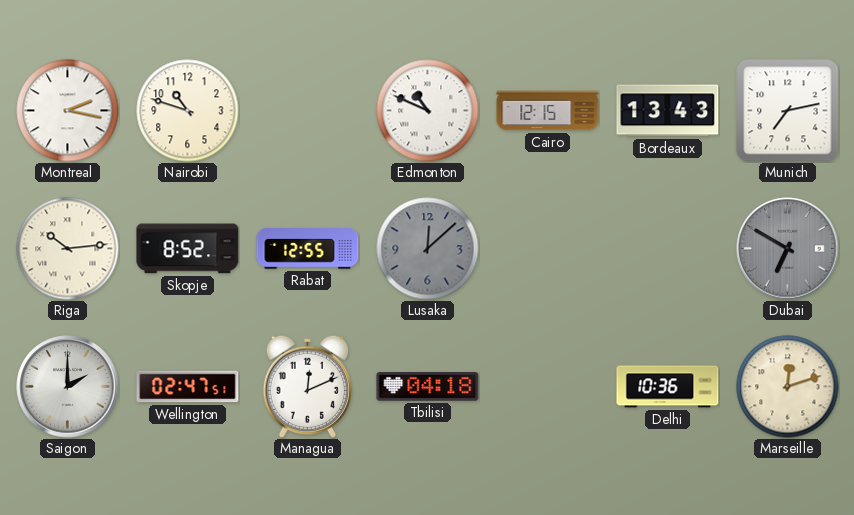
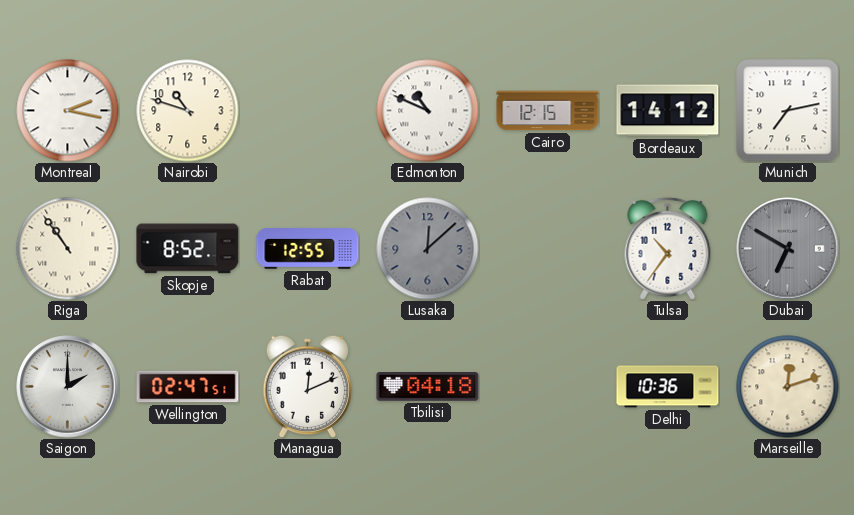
Bordeaux: 13:43 -> 14:12
Riga: 10:14 -> 10:54
Tulsa: none -> 10:36
